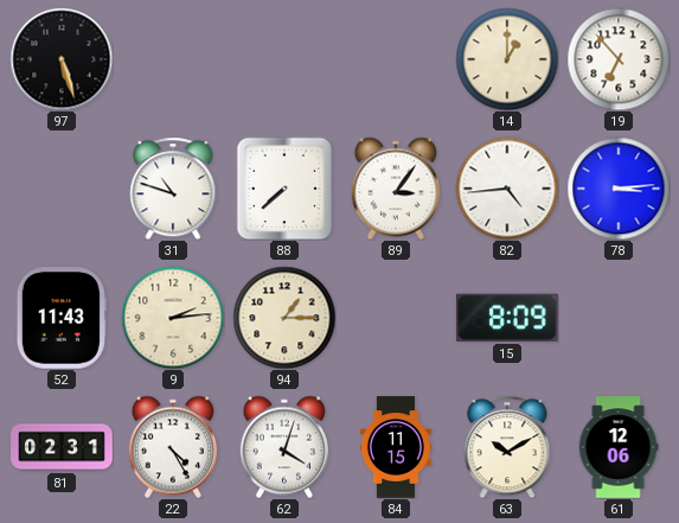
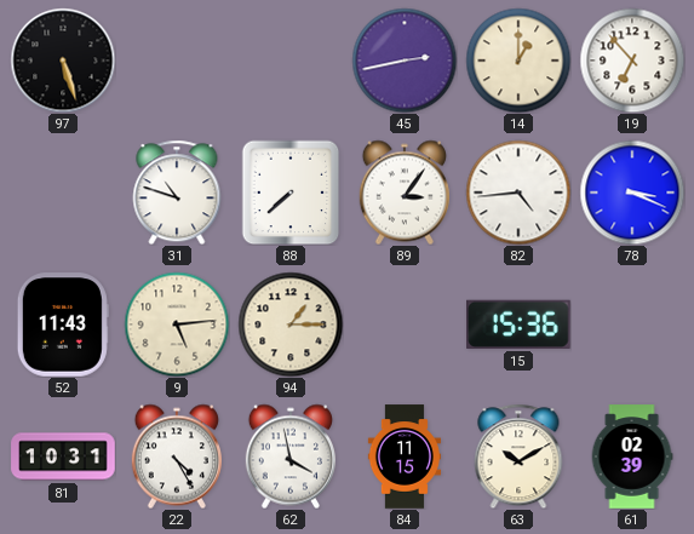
45: none -> 2:43
78: 3:14 -> 3:19
9: 2:14 -> 5:14
15: 8:09 -> 15:36
81: 02:31 -> 10:31
62: 4:03 -> 3:58
61: 12:06 -> 02:39
